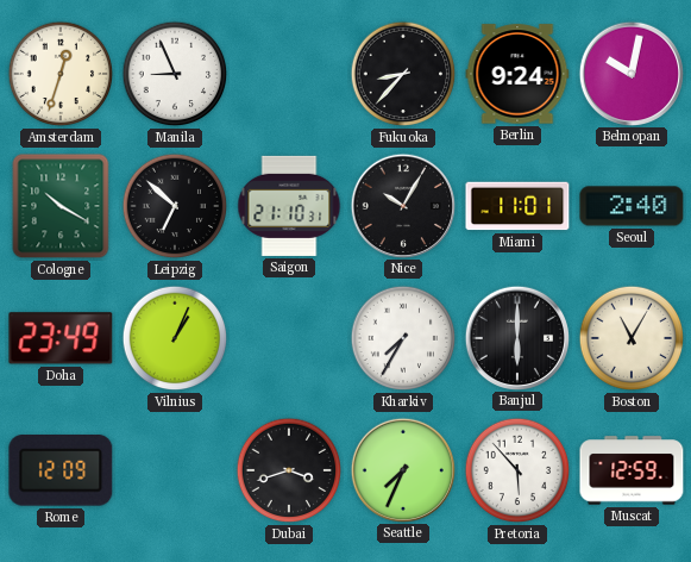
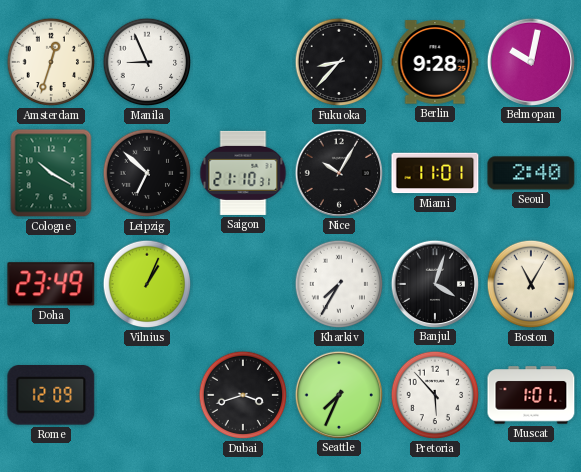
Berlin: 9:24 -> 9:28
Banjul: 6:00 -> 4:03
Muscat: 12:59 -> 1:01
